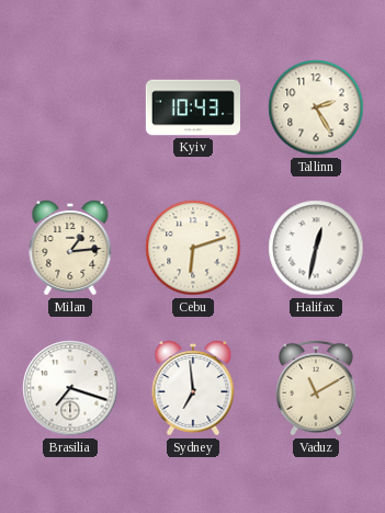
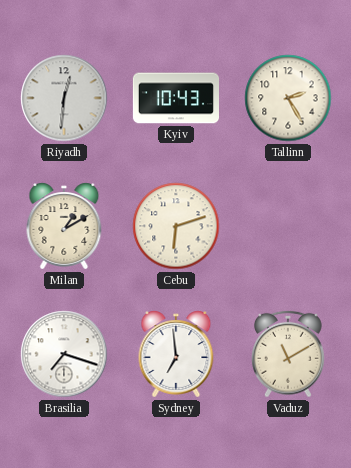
Riyadh: none -> 12:31
Milan: 1:14 -> 1:10
Halifax: 12:32 -> none
